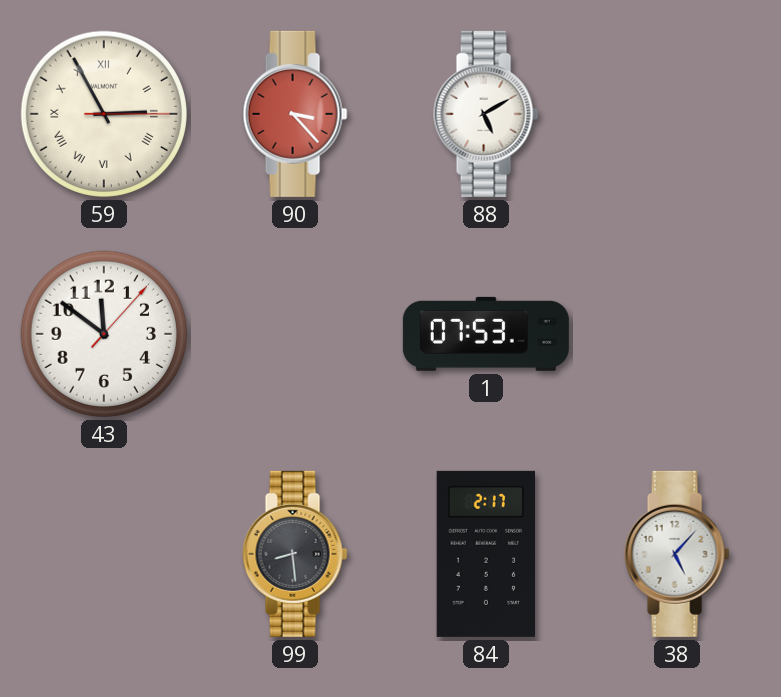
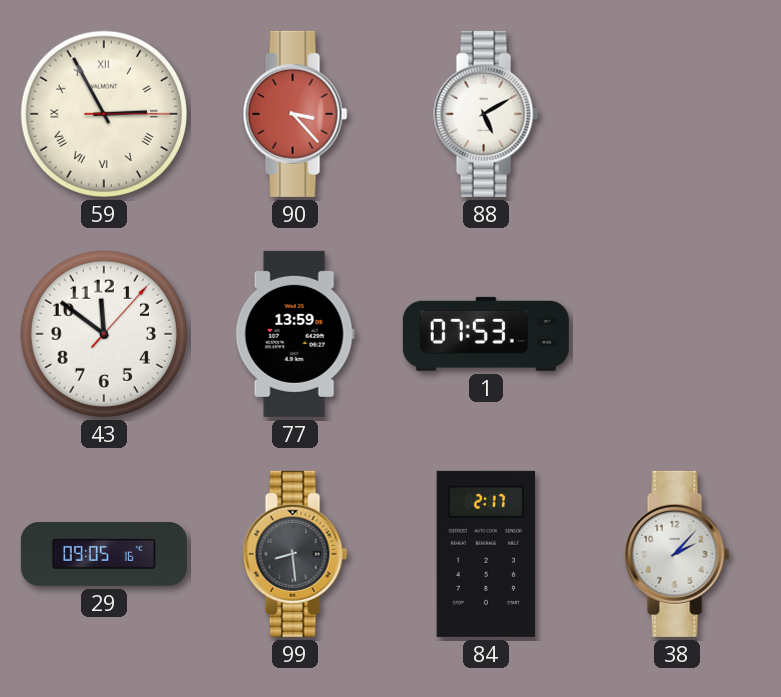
77: none -> 13:59
29: none -> 09:05
38: 5:07 -> 2:07
